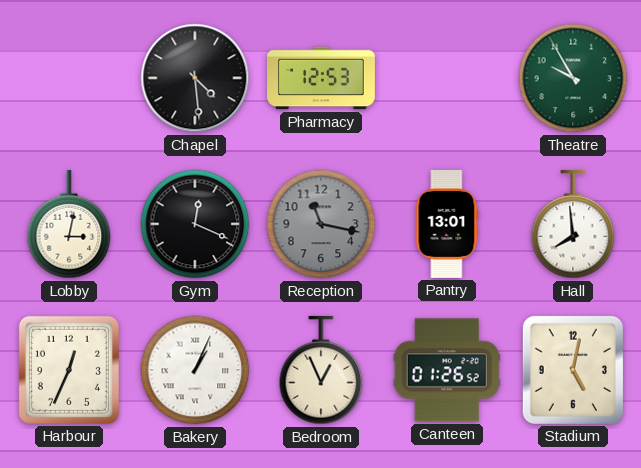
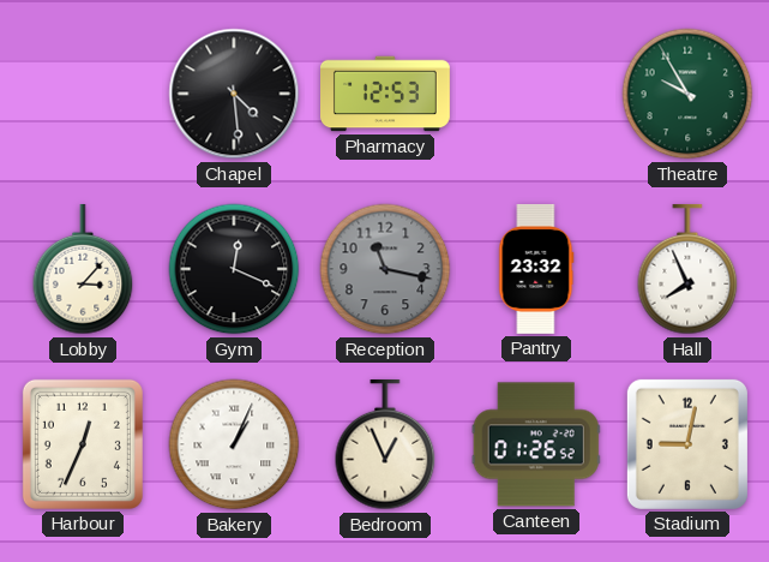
Lobby: 3:02 -> 3:07
Pantry: 13:01 -> 23:32
Hall: 7:59 -> 7:56
Stadium: 5:02 -> 9:02
